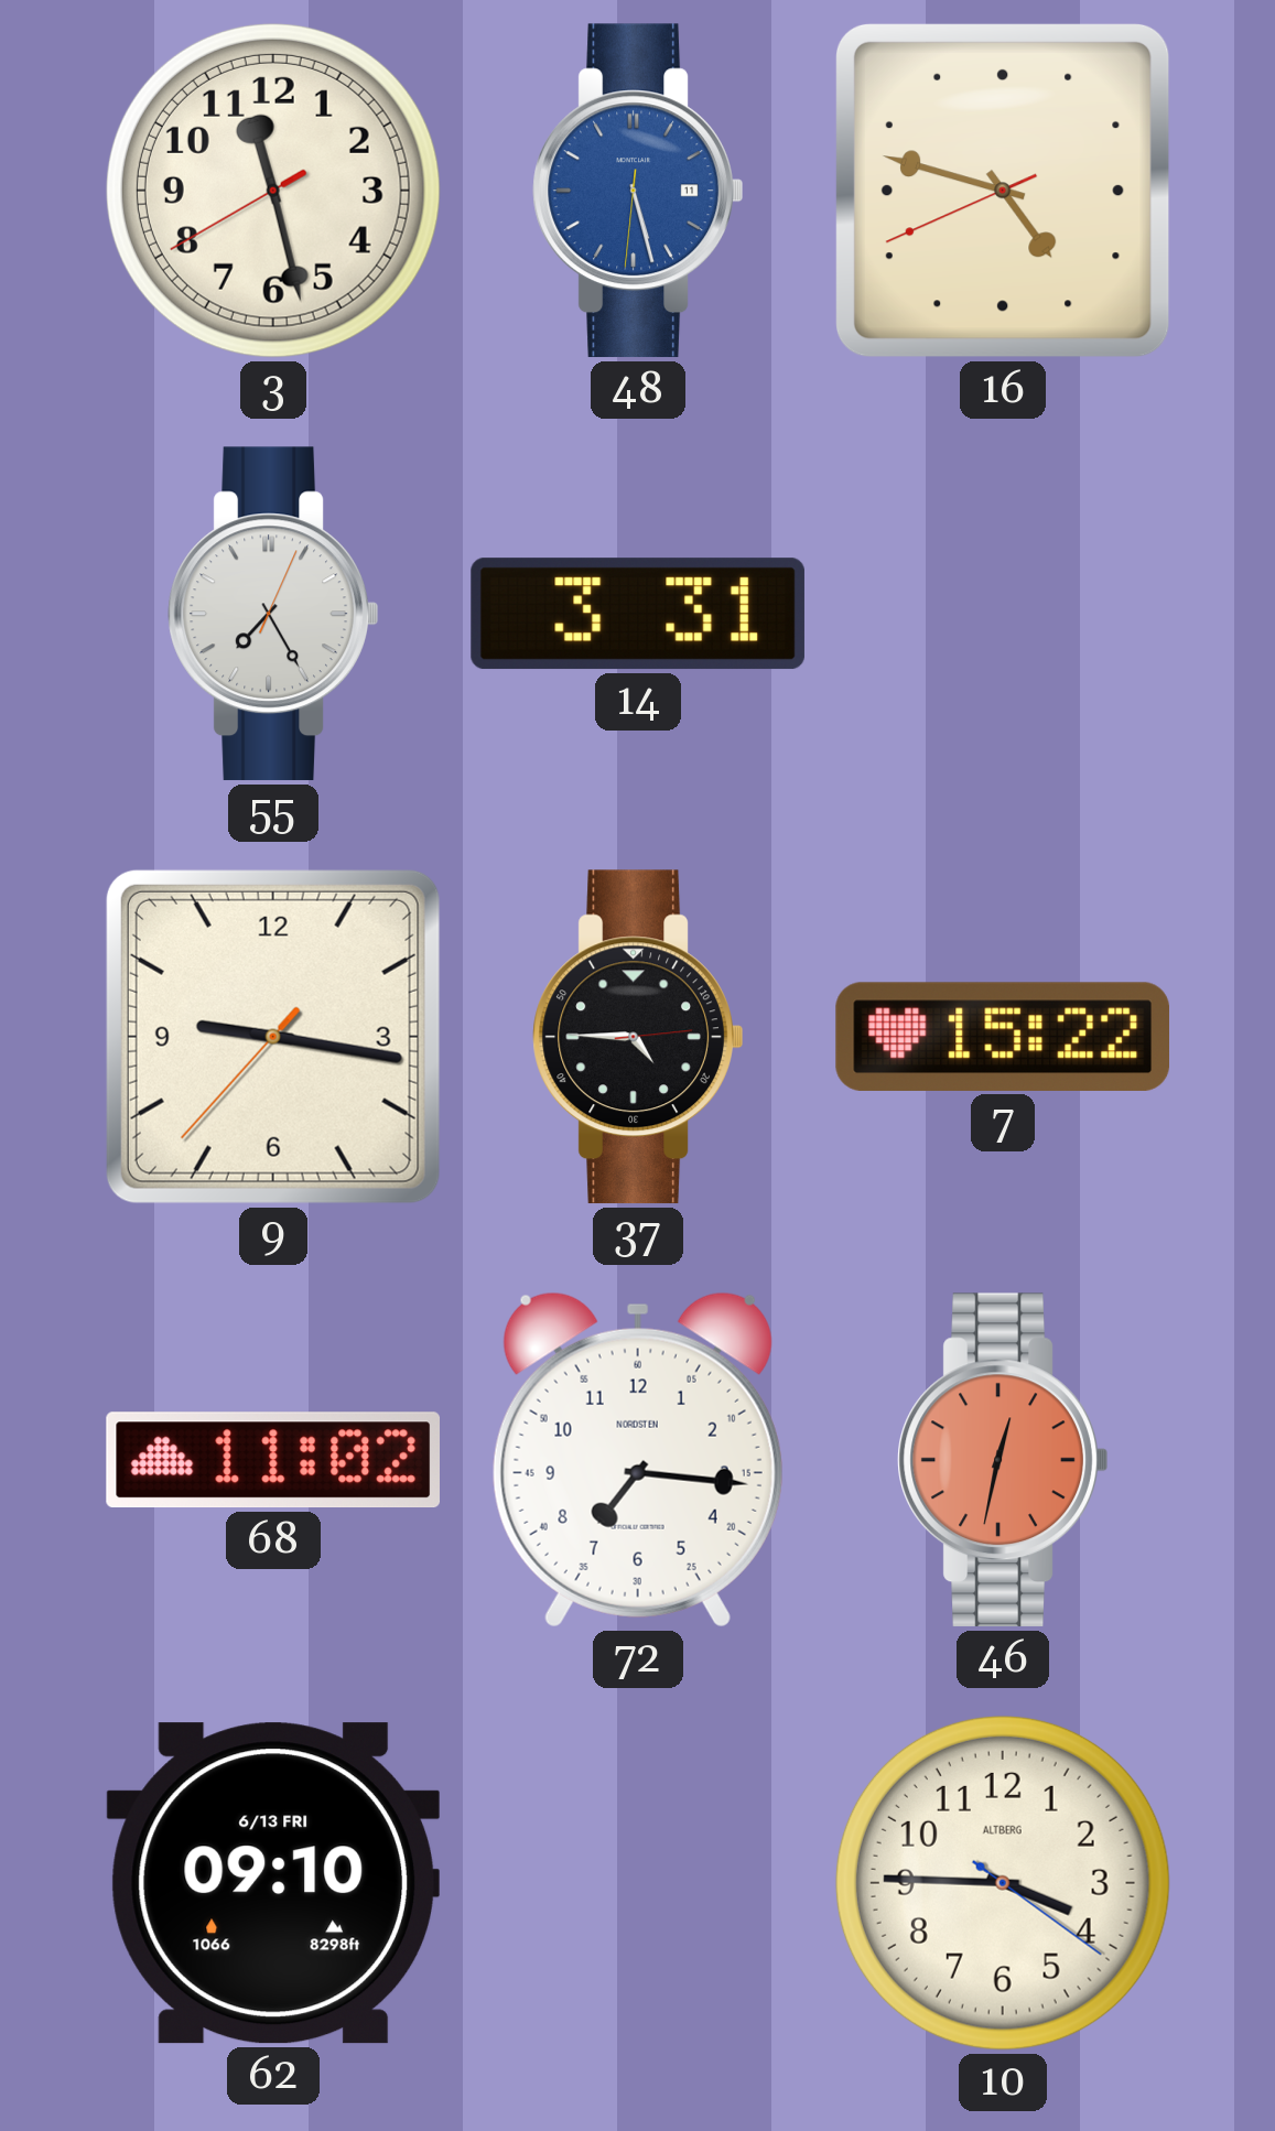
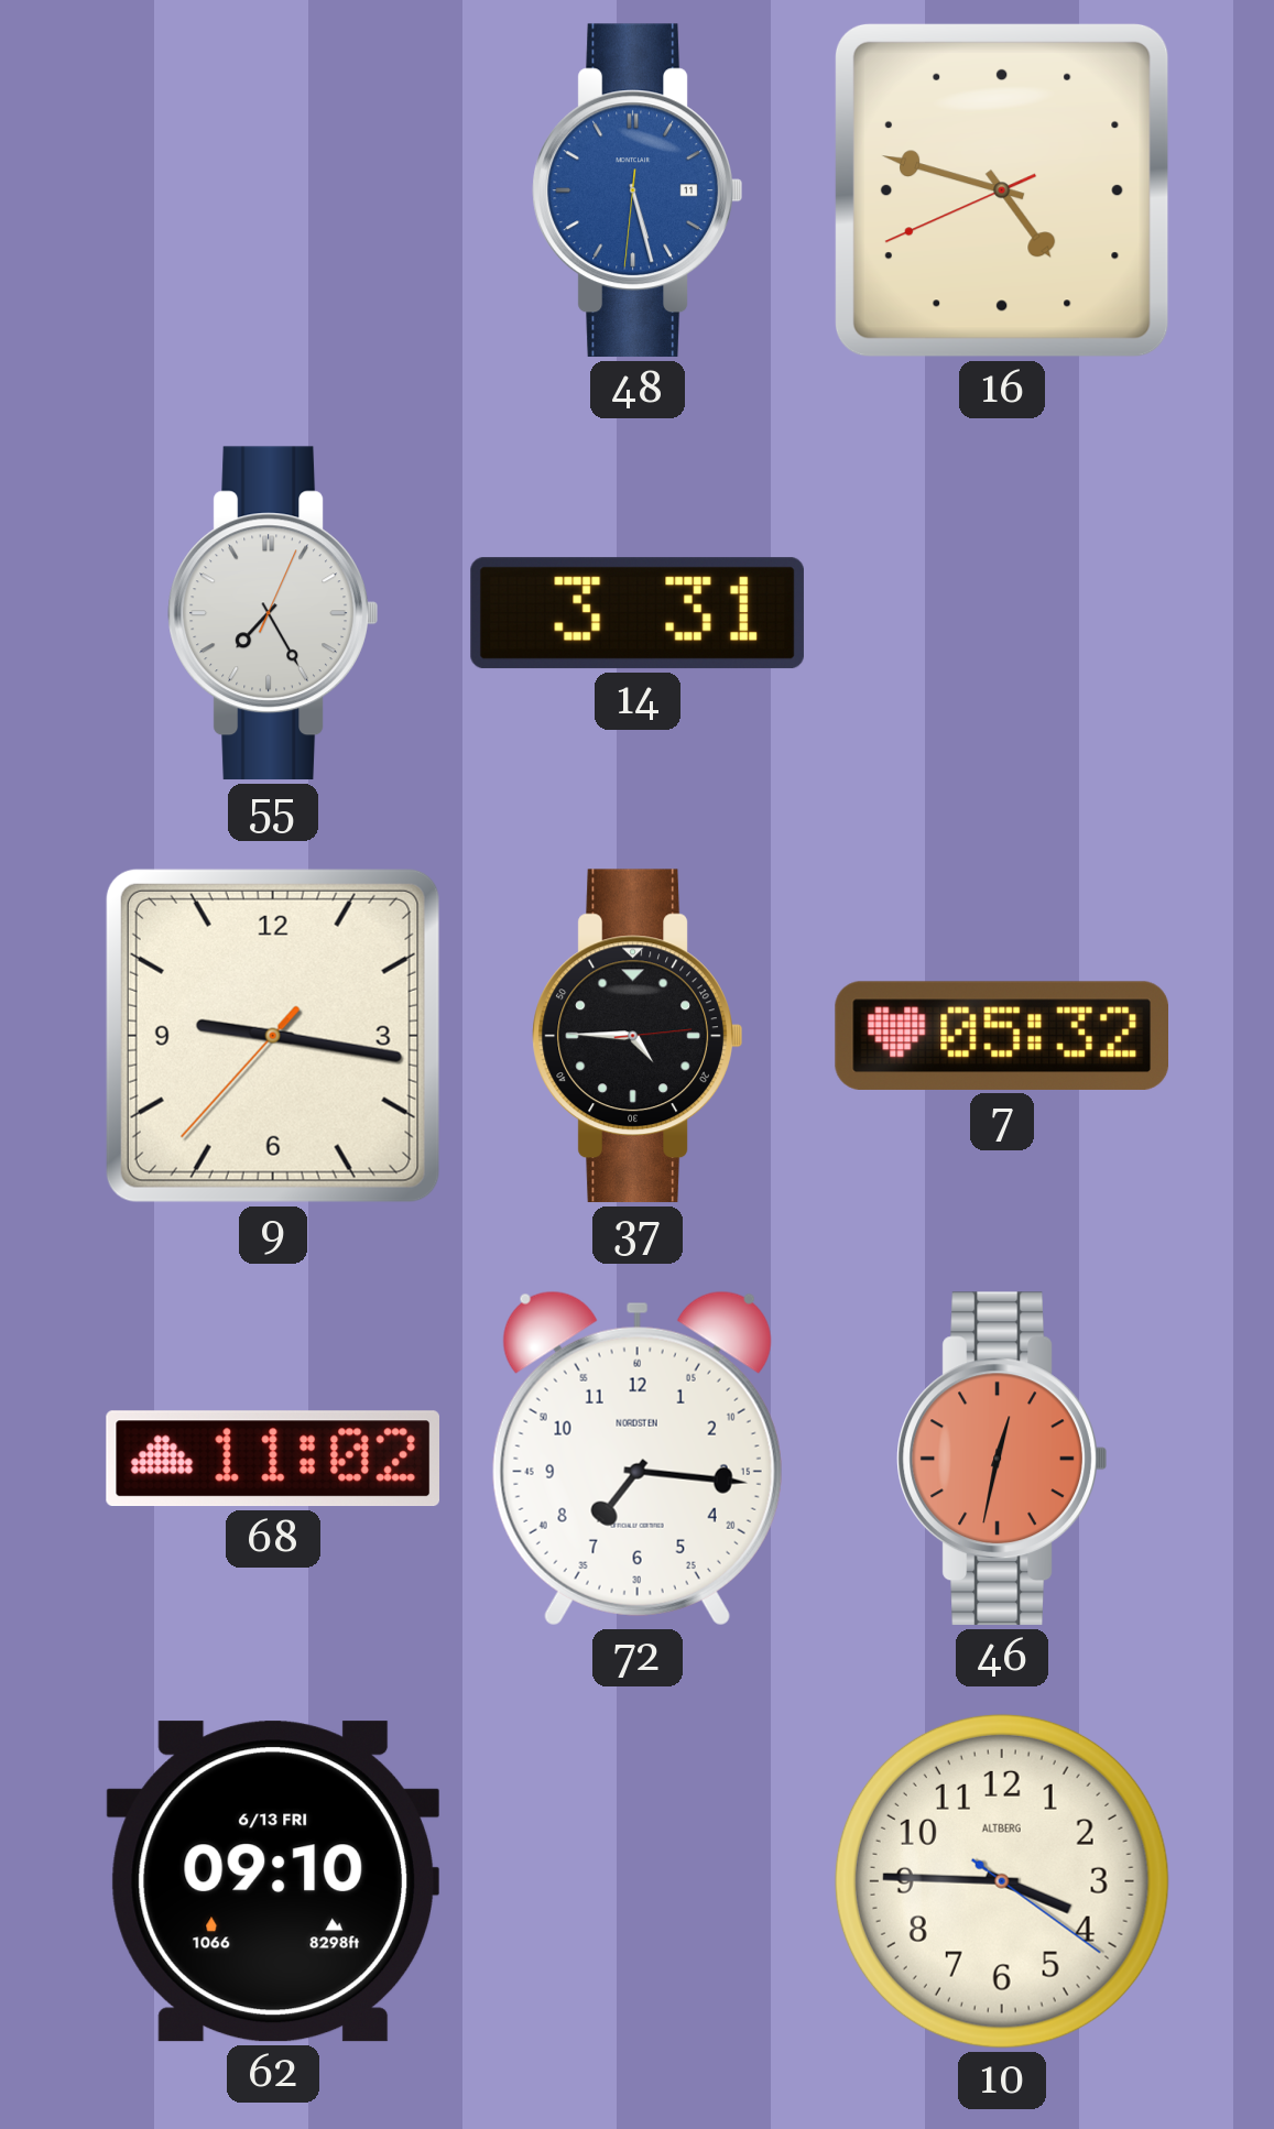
3: 11:27 -> none
7: 15:22 -> 05:32
